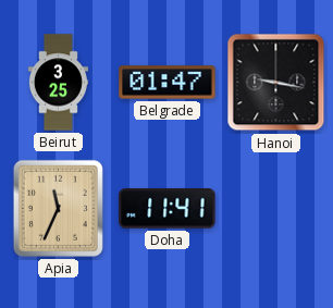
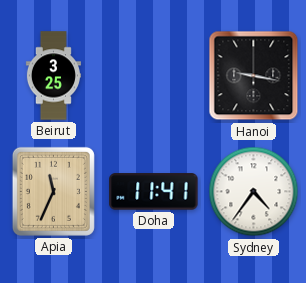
Belgrade: 01:47 -> none
Sydney: none -> 4:36
